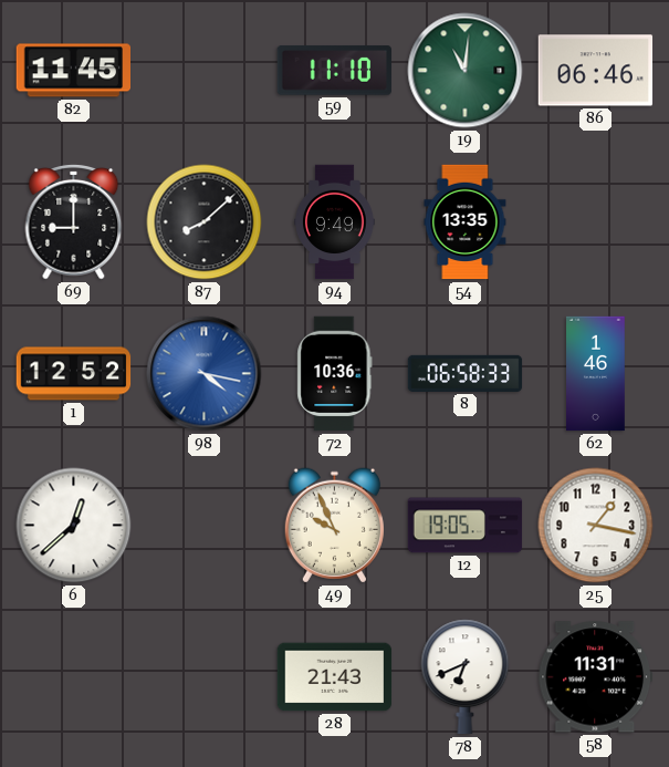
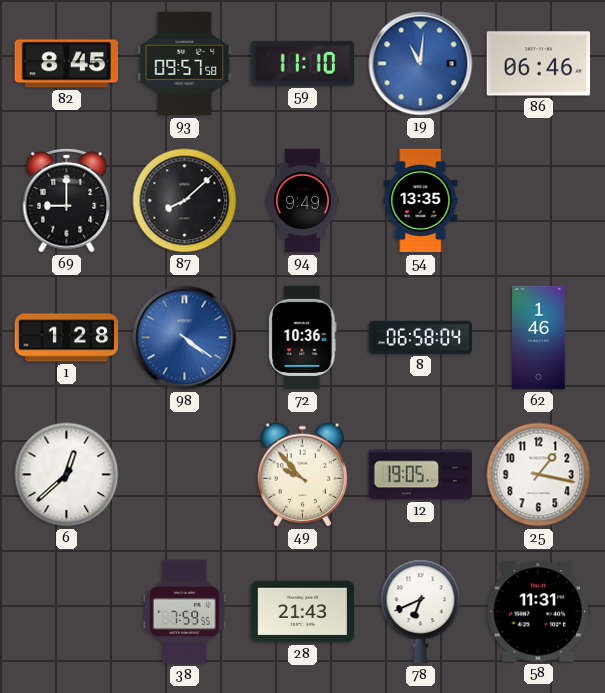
82: 11:45 -> 8:45
93: none -> 09:57
19 dial: green -> blue
1: 12:52 -> 1:28
98: 4:17 -> 4:21
8: 06:58:33 -> 06:58:04
49: 9:56 -> 9:53
38: none -> 7:59
